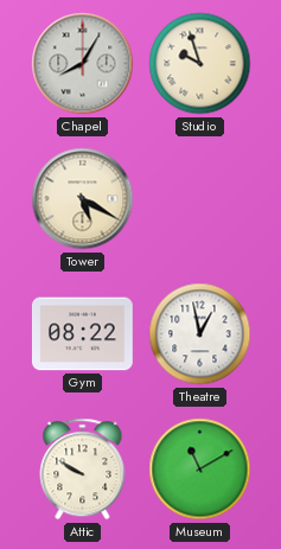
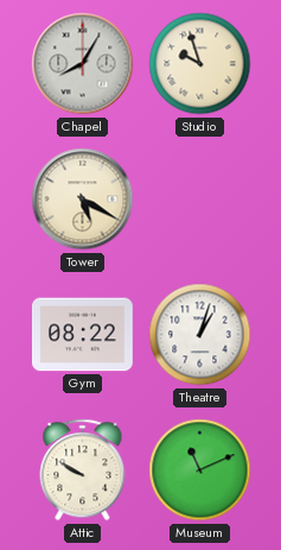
Theatre: 12:58 -> 1:03
Museum: 11:10 -> 11:11
